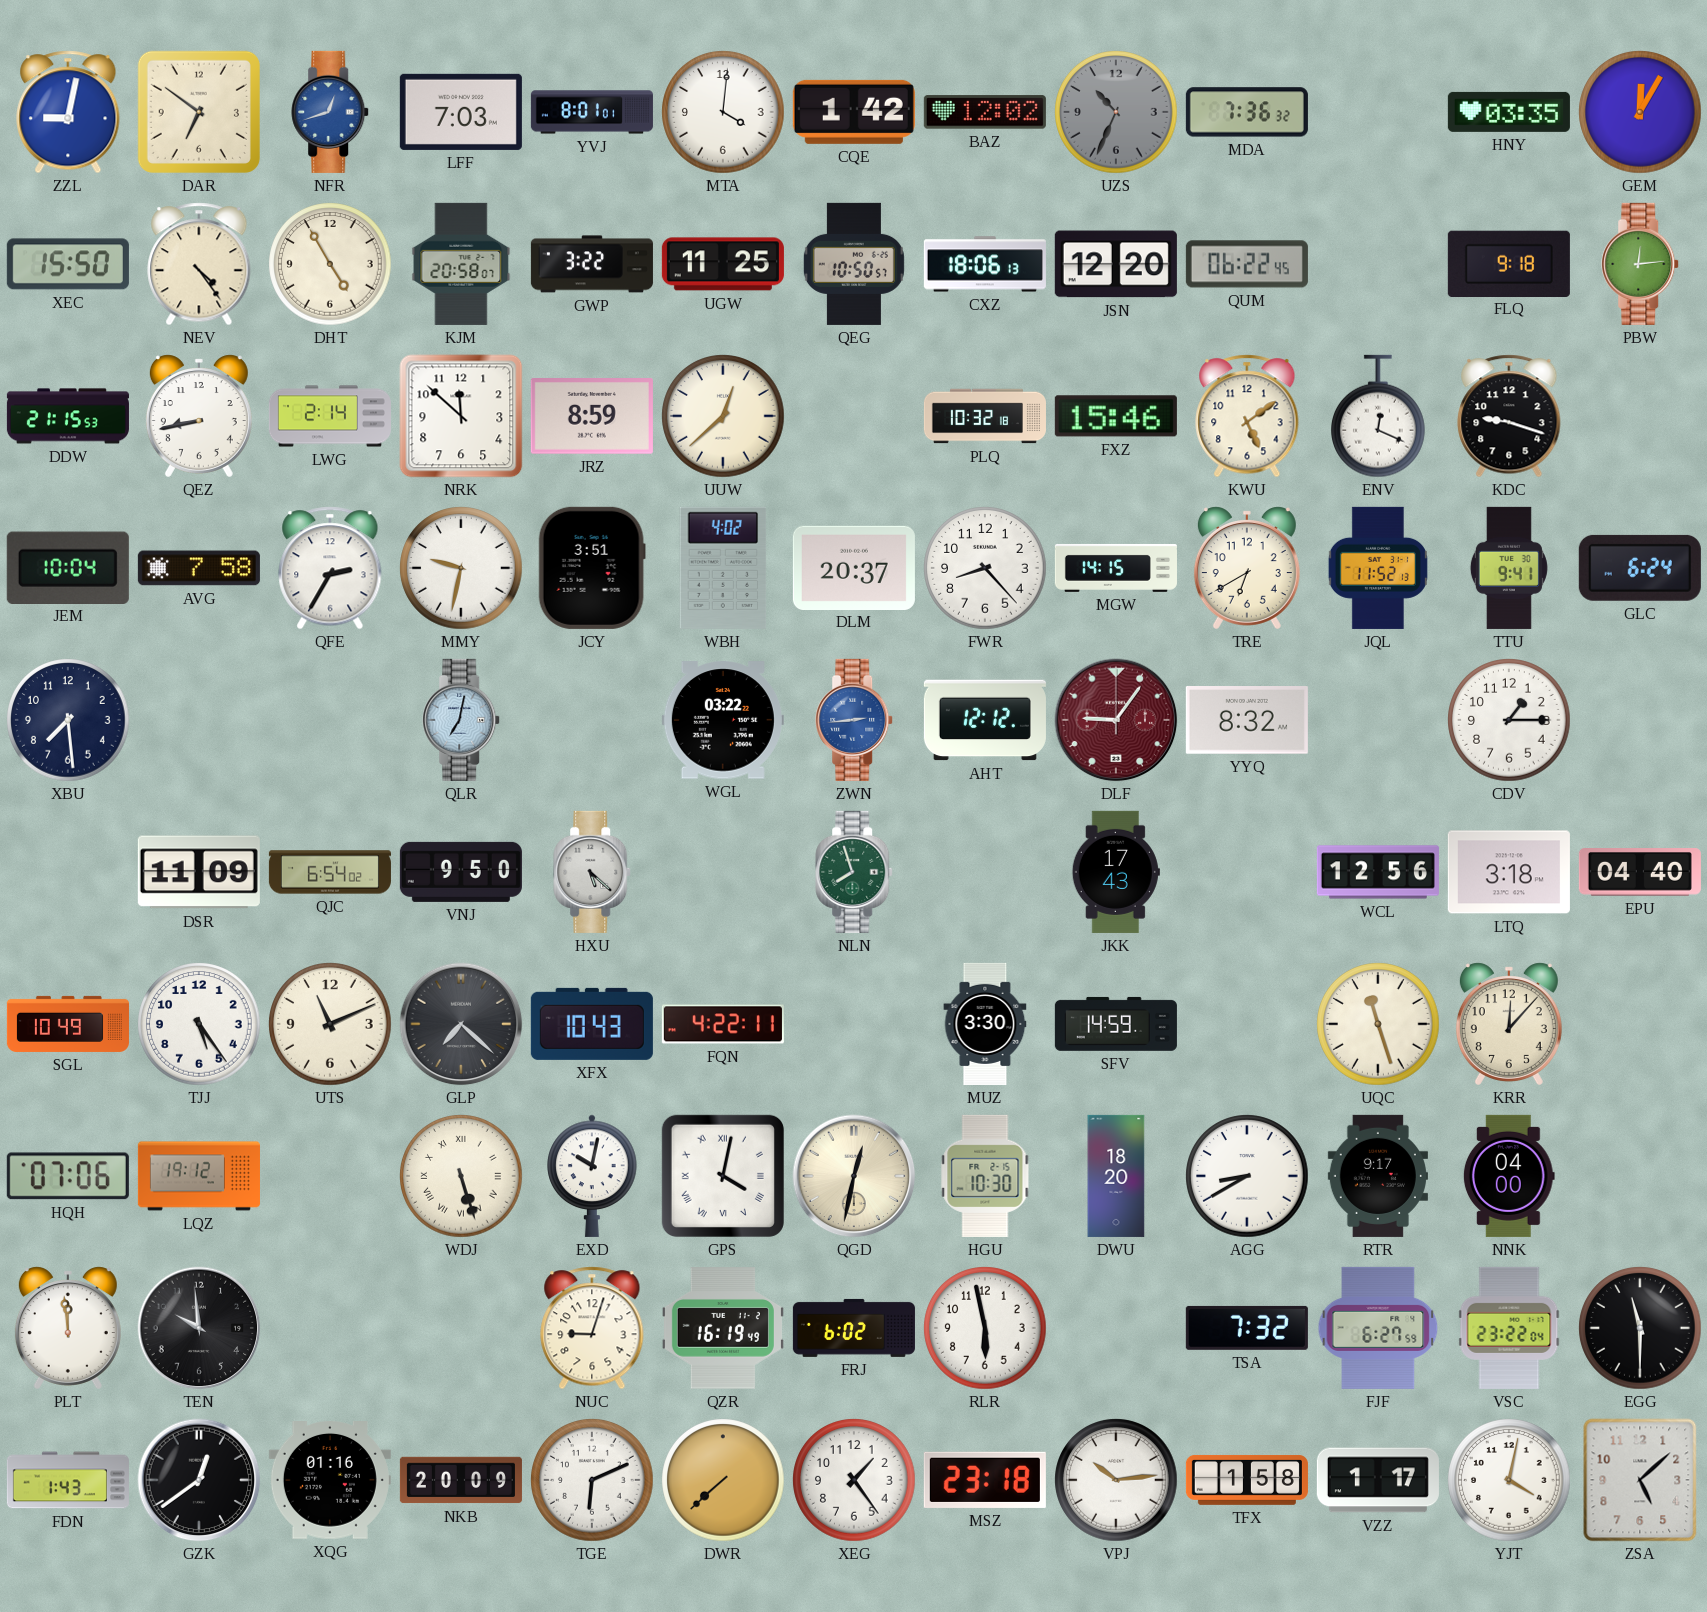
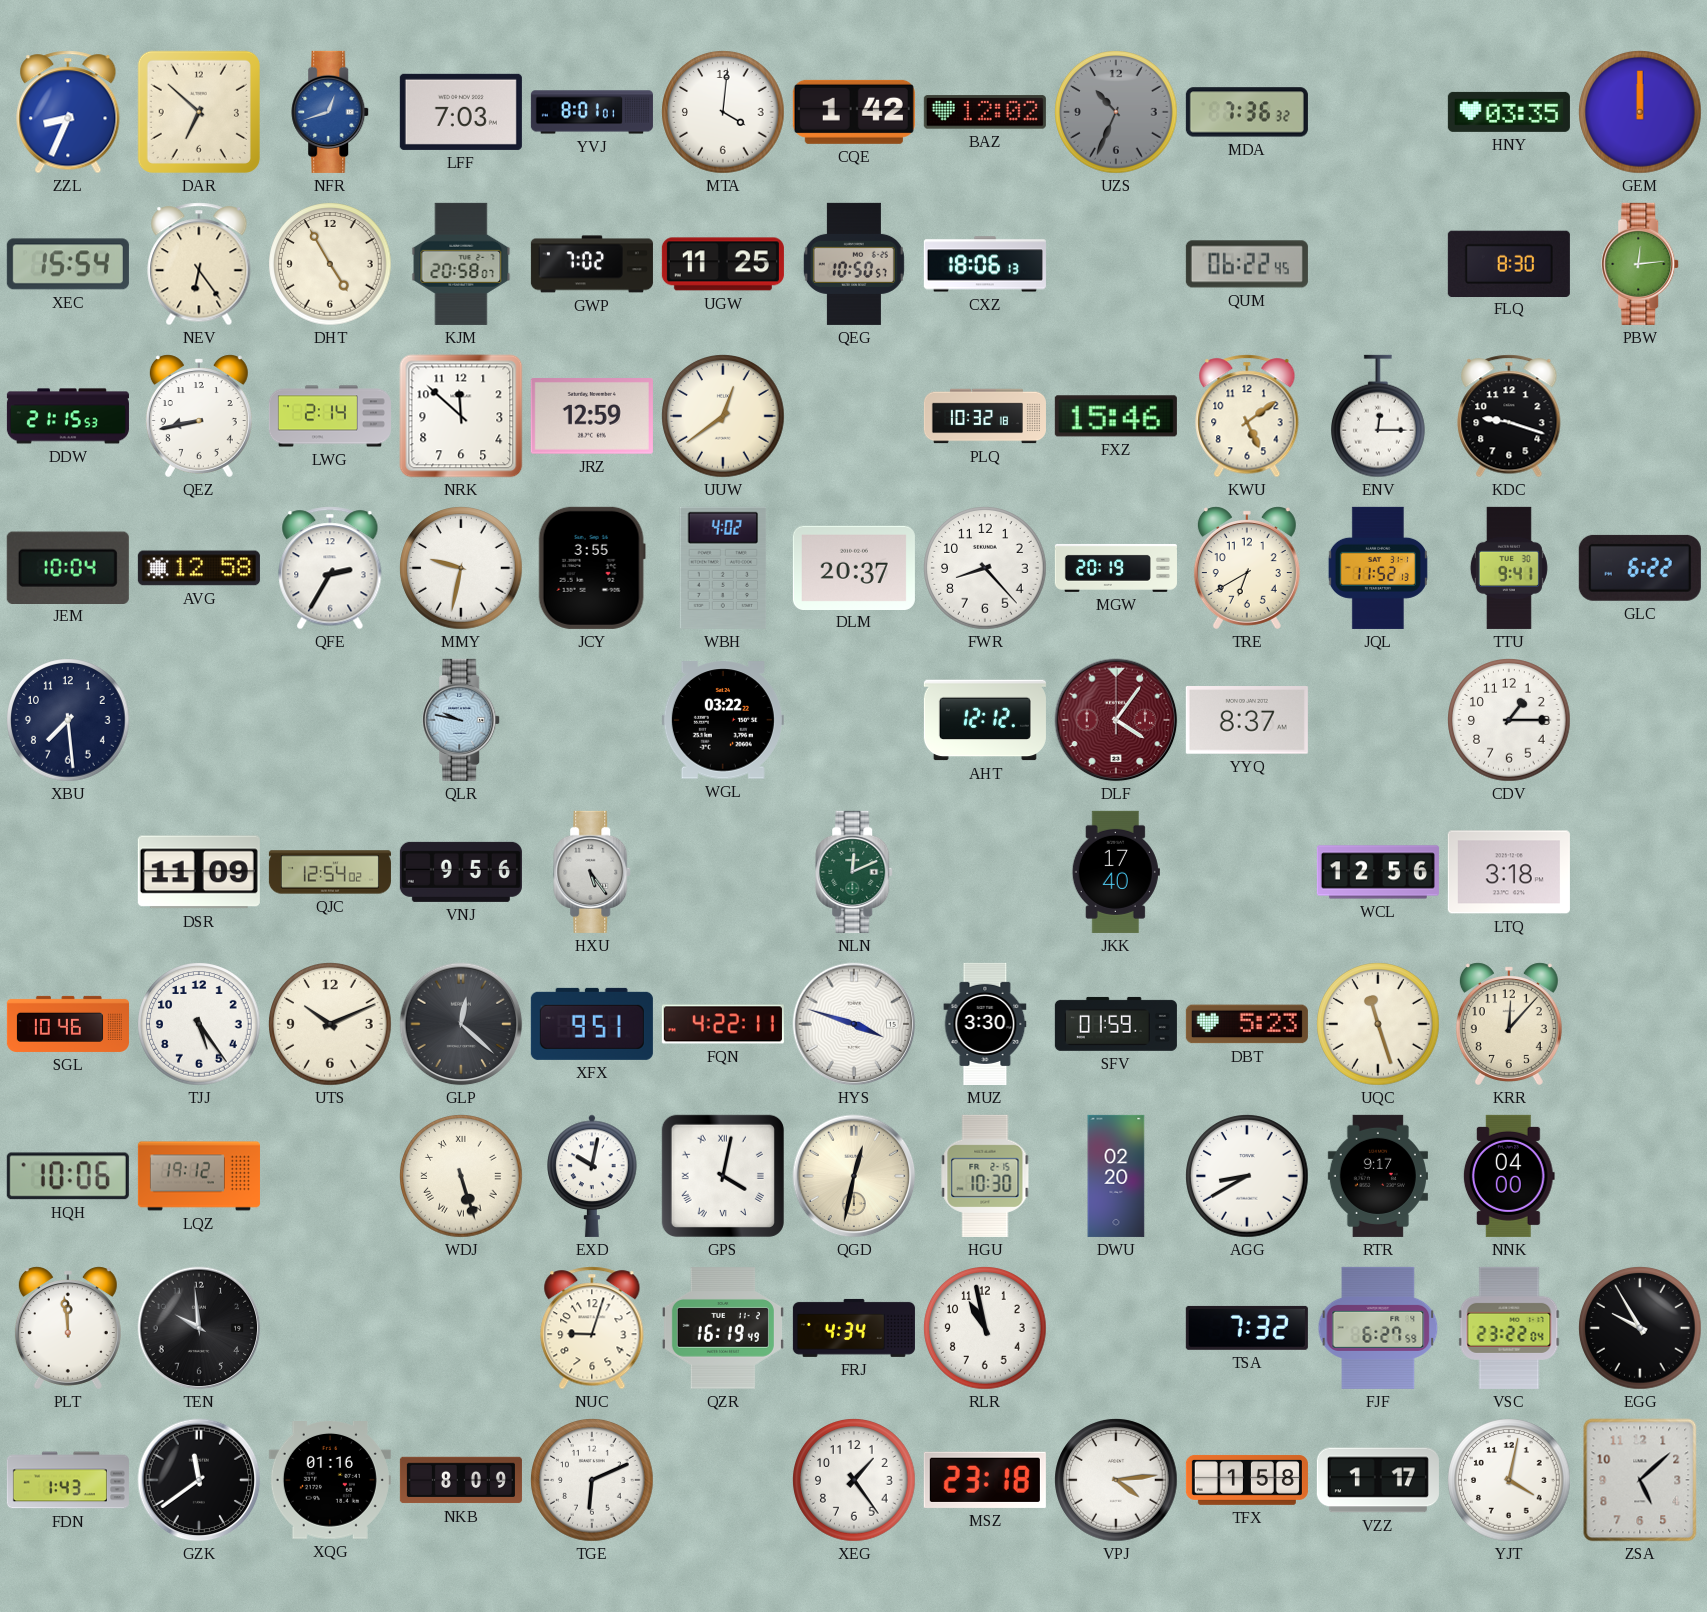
ZZL: 9:02 -> 8:34
DAR: 6:51 -> 6:52
GEM: 12:05 -> 12:00
XEC: 15:50 -> 15:54
NEV: 4:24 -> 6:24
GWP: 3:22 -> 7:02
JSN: 12:20 -> none
FLQ: 9:18 -> 8:30
JRZ: 8:59 -> 12:59
UUW: 12:38 -> 12:39
ENV: 12:19 -> 12:15
AVG: 7:58 -> 12:58
JCY: 3:51 -> 3:55
MGW: 14:15 -> 20:19
GLC: 6:24 -> 6:22
QLR: 7:02 -> 9:47
ZWN: 2:44 -> none
DLF: 9:06 -> 4:06
YYQ: 8:32 -> 8:37
QJC: 6:54 -> 12:54
VNJ: 9:50 -> 9:56
HXU: 5:22 -> 5:24
NLN: 7:57 -> 12:11
JKK: 17:43 -> 17:40
EPU: 04:40 -> none
SGL: 10:49 -> 10:46
UTS: 11:11 -> 10:11
GLP: 7:22 -> 12:22
XFX: 10:43 -> 9:51
HYS: none -> 3:48
SFV: 14:59 -> 01:59
DBT: none -> 5:23
HQH: 07:06 -> 10:06
DWU: 18:20 -> 02:20
FRJ: 6:02 -> 4:34
RLR: 5:58 -> 10:58
EGG: 11:30 -> 9:55
GZK: 12:39 -> 11:39
NKB: 20:09 -> 8:09
DWR: 7:38 -> none
VPJ: 10:14 -> 4:14
